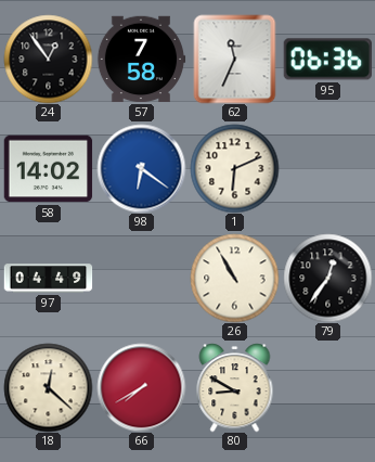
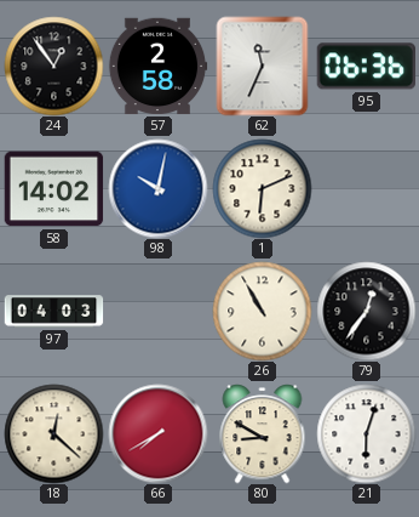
57: 7:58 -> 2:58
98: 6:21 -> 10:02
97: 04:49 -> 04:03
21: none -> 6:03
